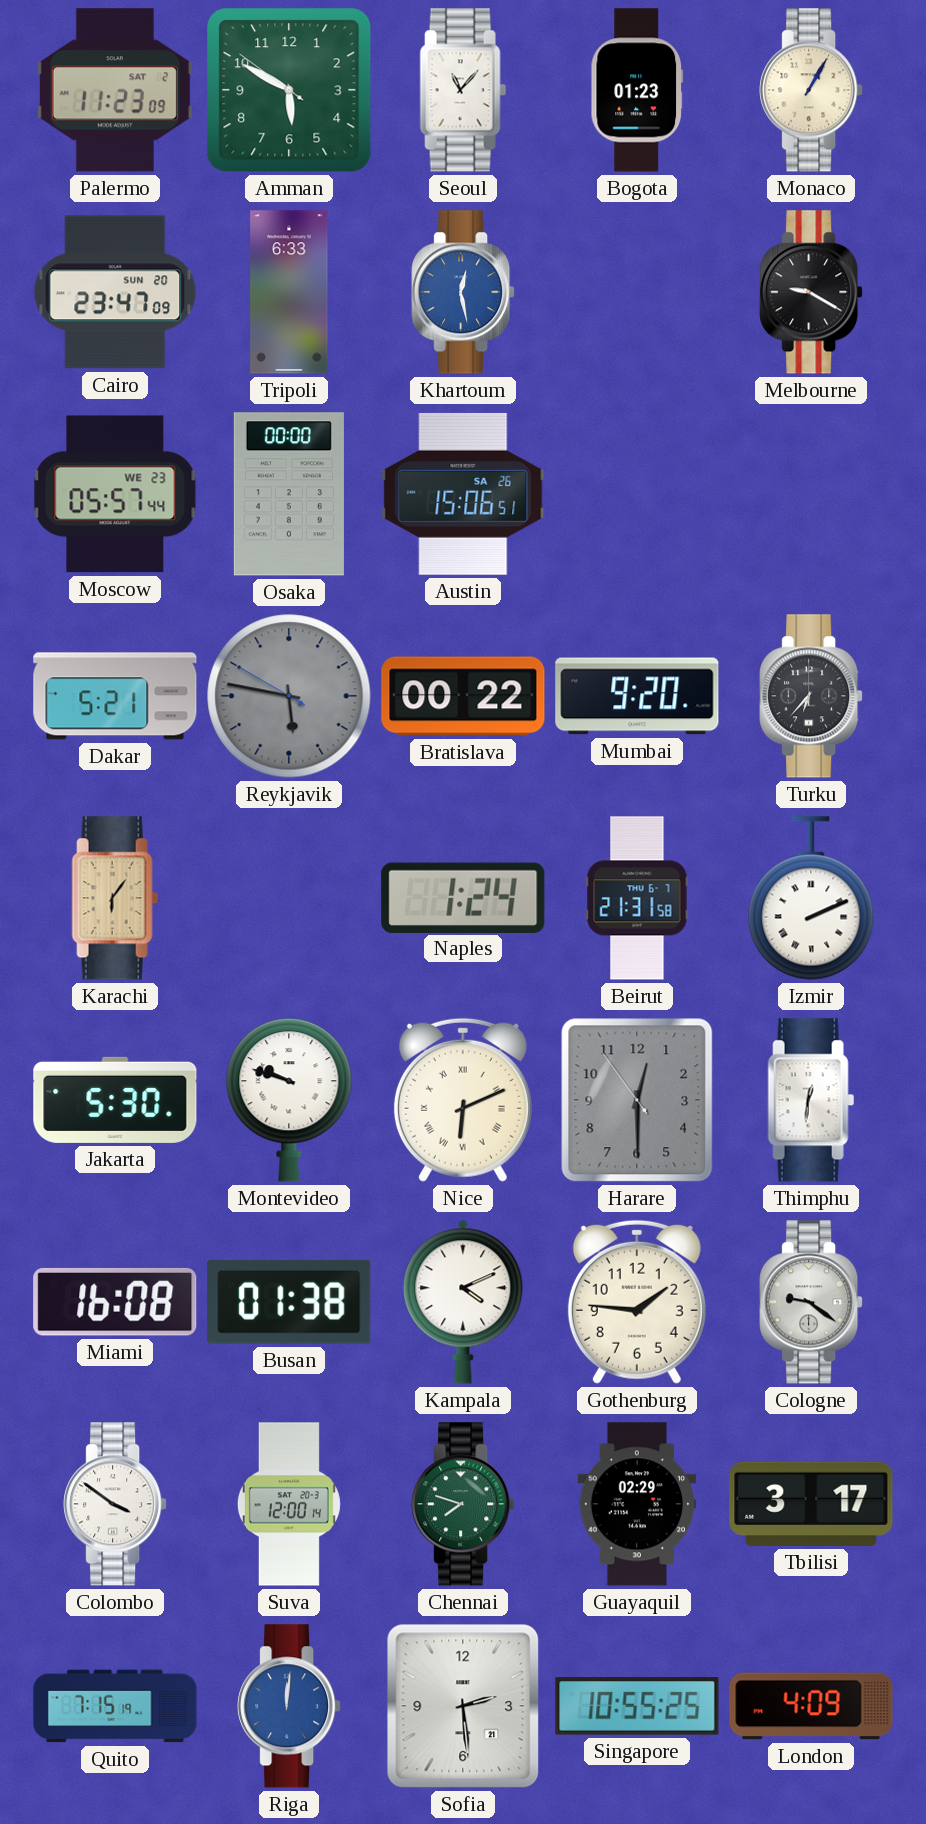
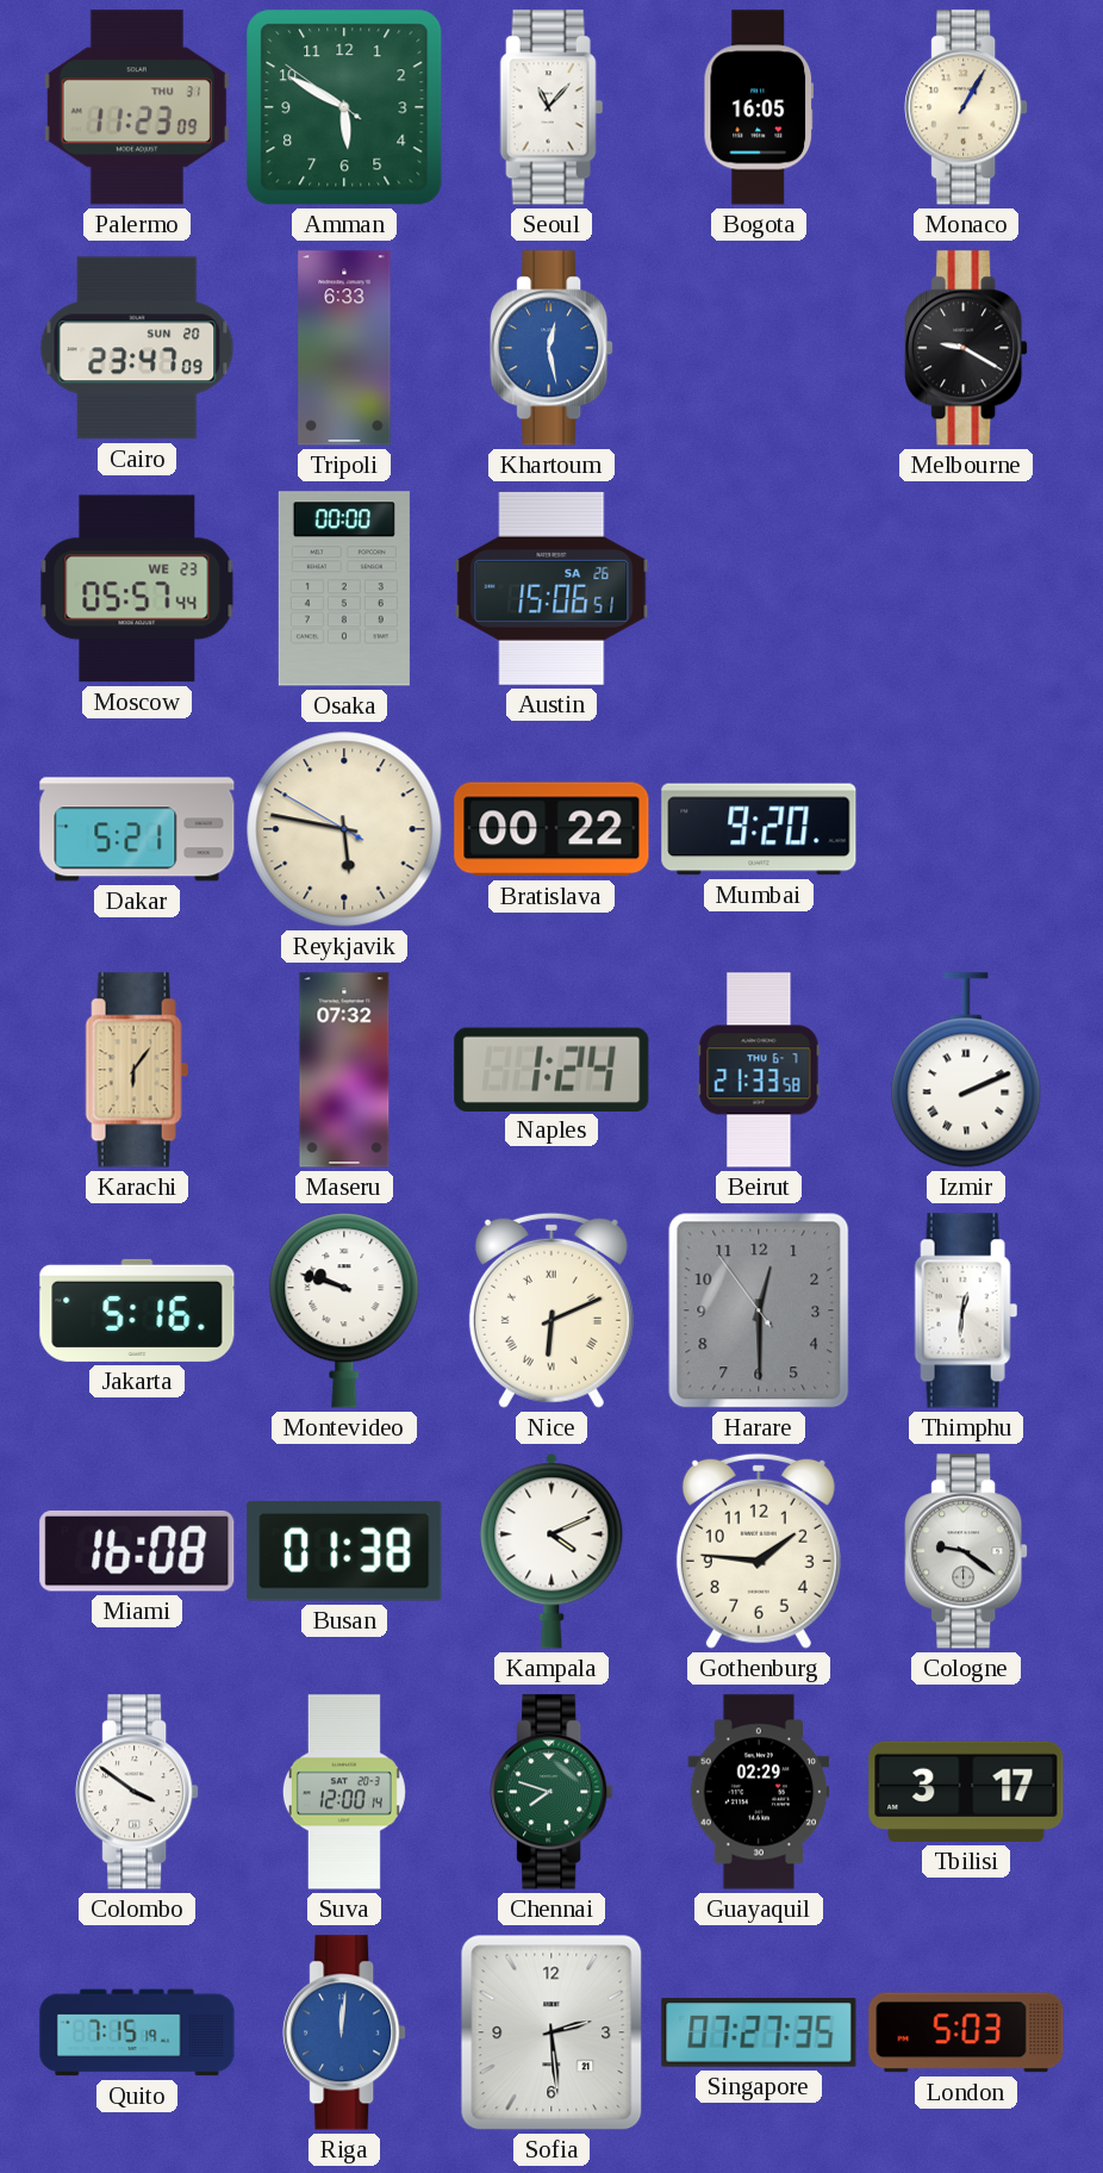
Palermo date: SAT 2 -> THU 31
Bogota: 01:23 -> 16:05
Reykjavik dial: grey -> cream
Turku: 6:37 -> none
Maseru: none -> 07:32
Beirut: 21:31 -> 21:33
Jakarta: 5:30 -> 5:16
Singapore: 10:55 -> 07:27
London: 4:09 -> 5:03
